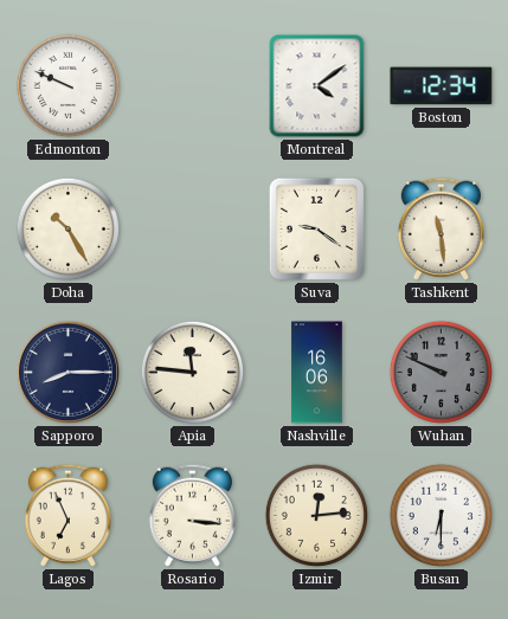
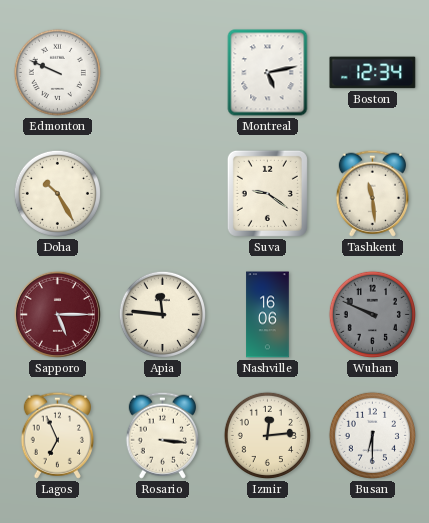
Montreal: 4:09 -> 5:13
Sapporo: 8:15 -> 5:15
Sapporo dial: navy -> burgundy
